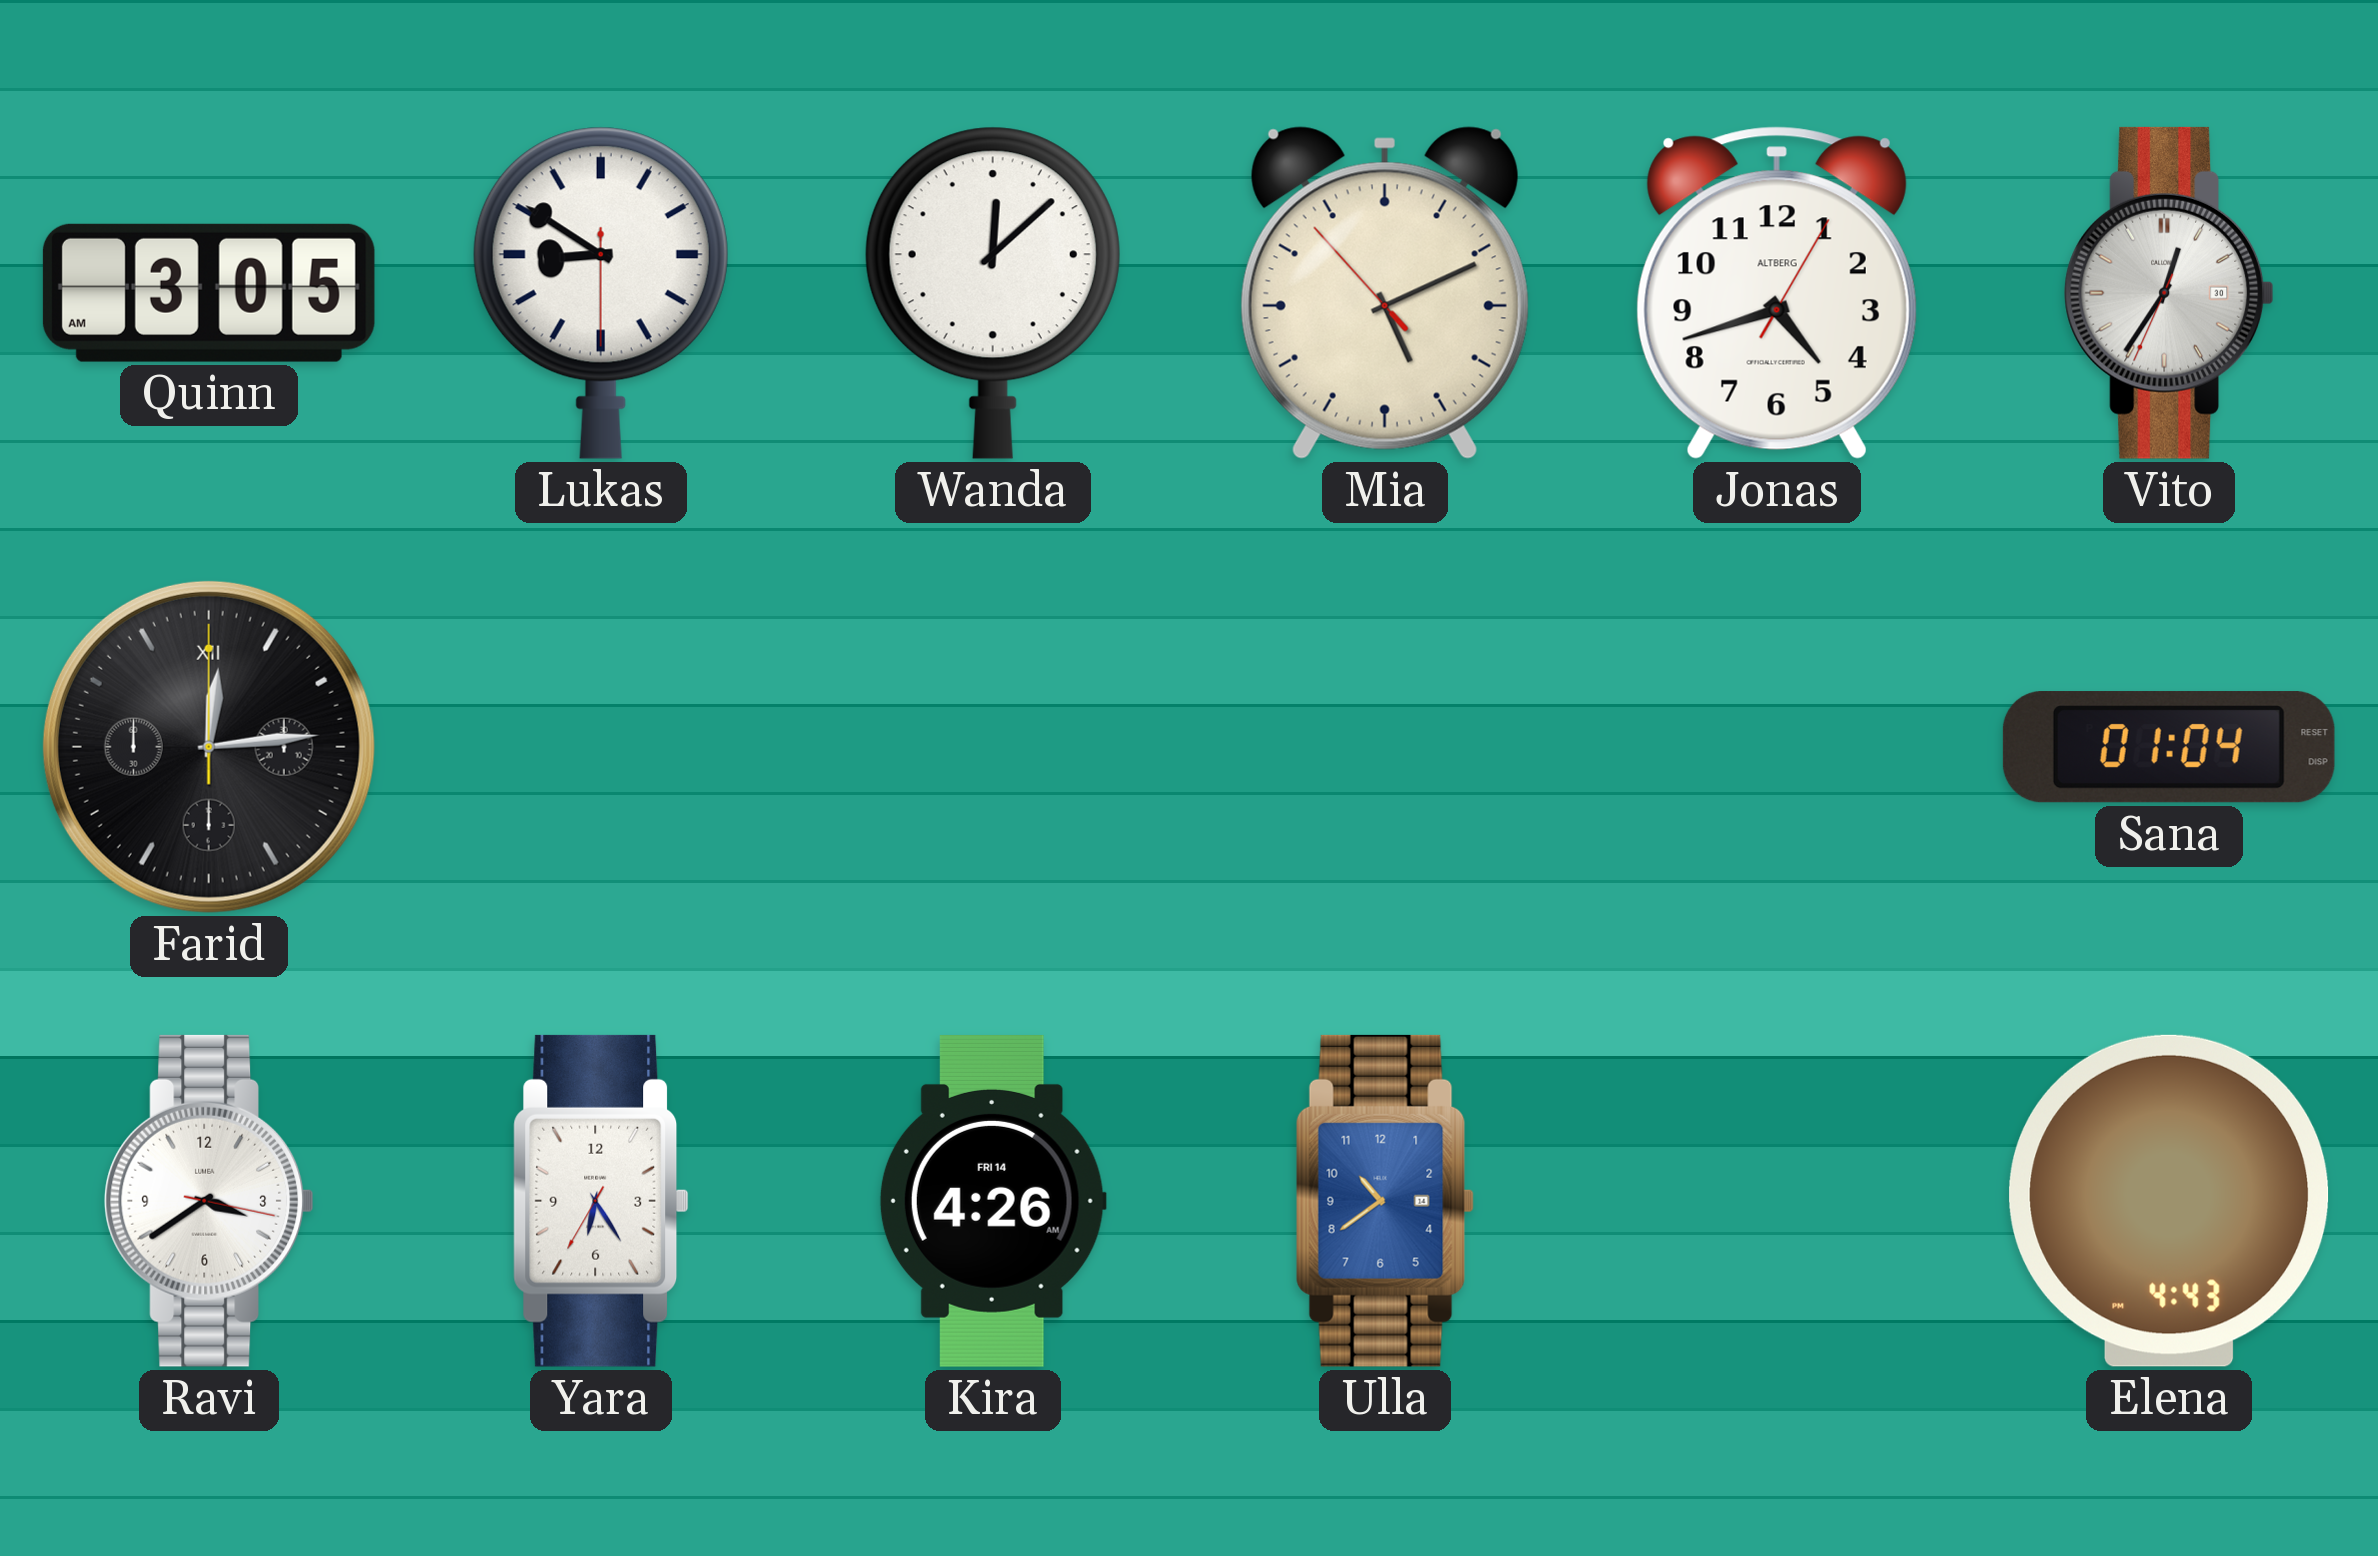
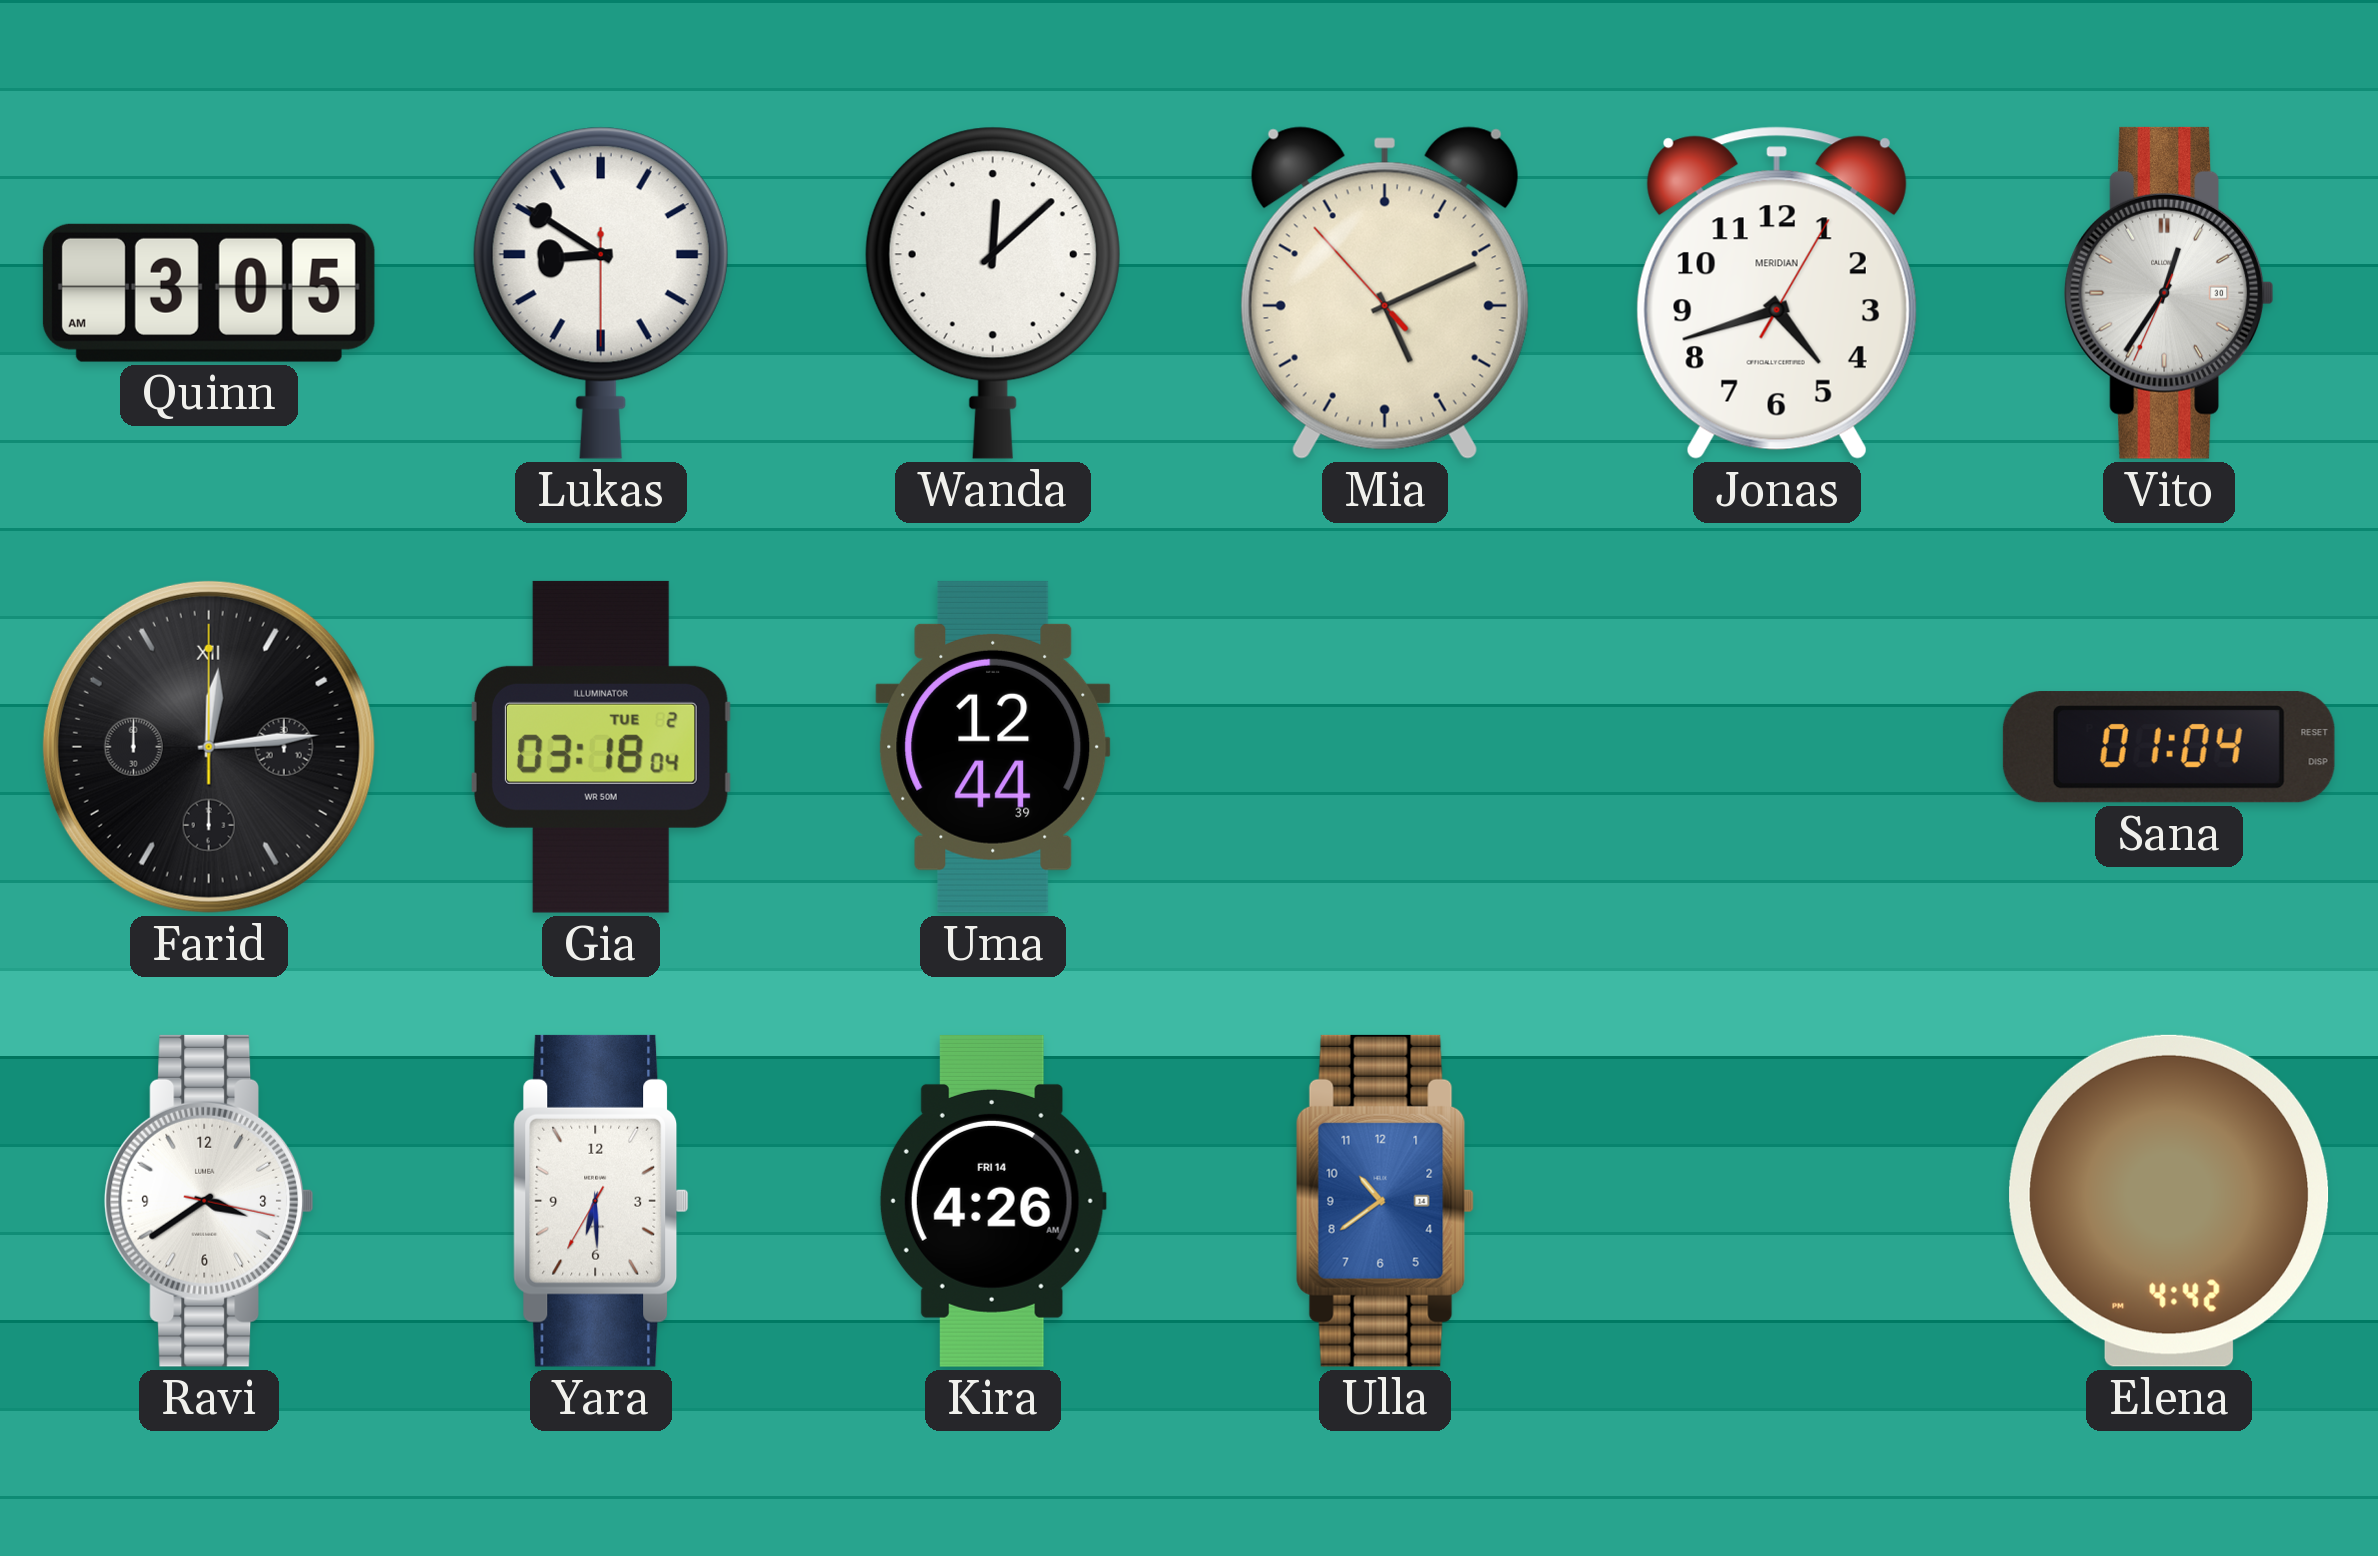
Jonas brand: ALTBERG -> MERIDIAN
Gia: none -> 03:18
Uma: none -> 12:44
Yara: 6:24 -> 6:29
Elena: 4:43 -> 4:42
